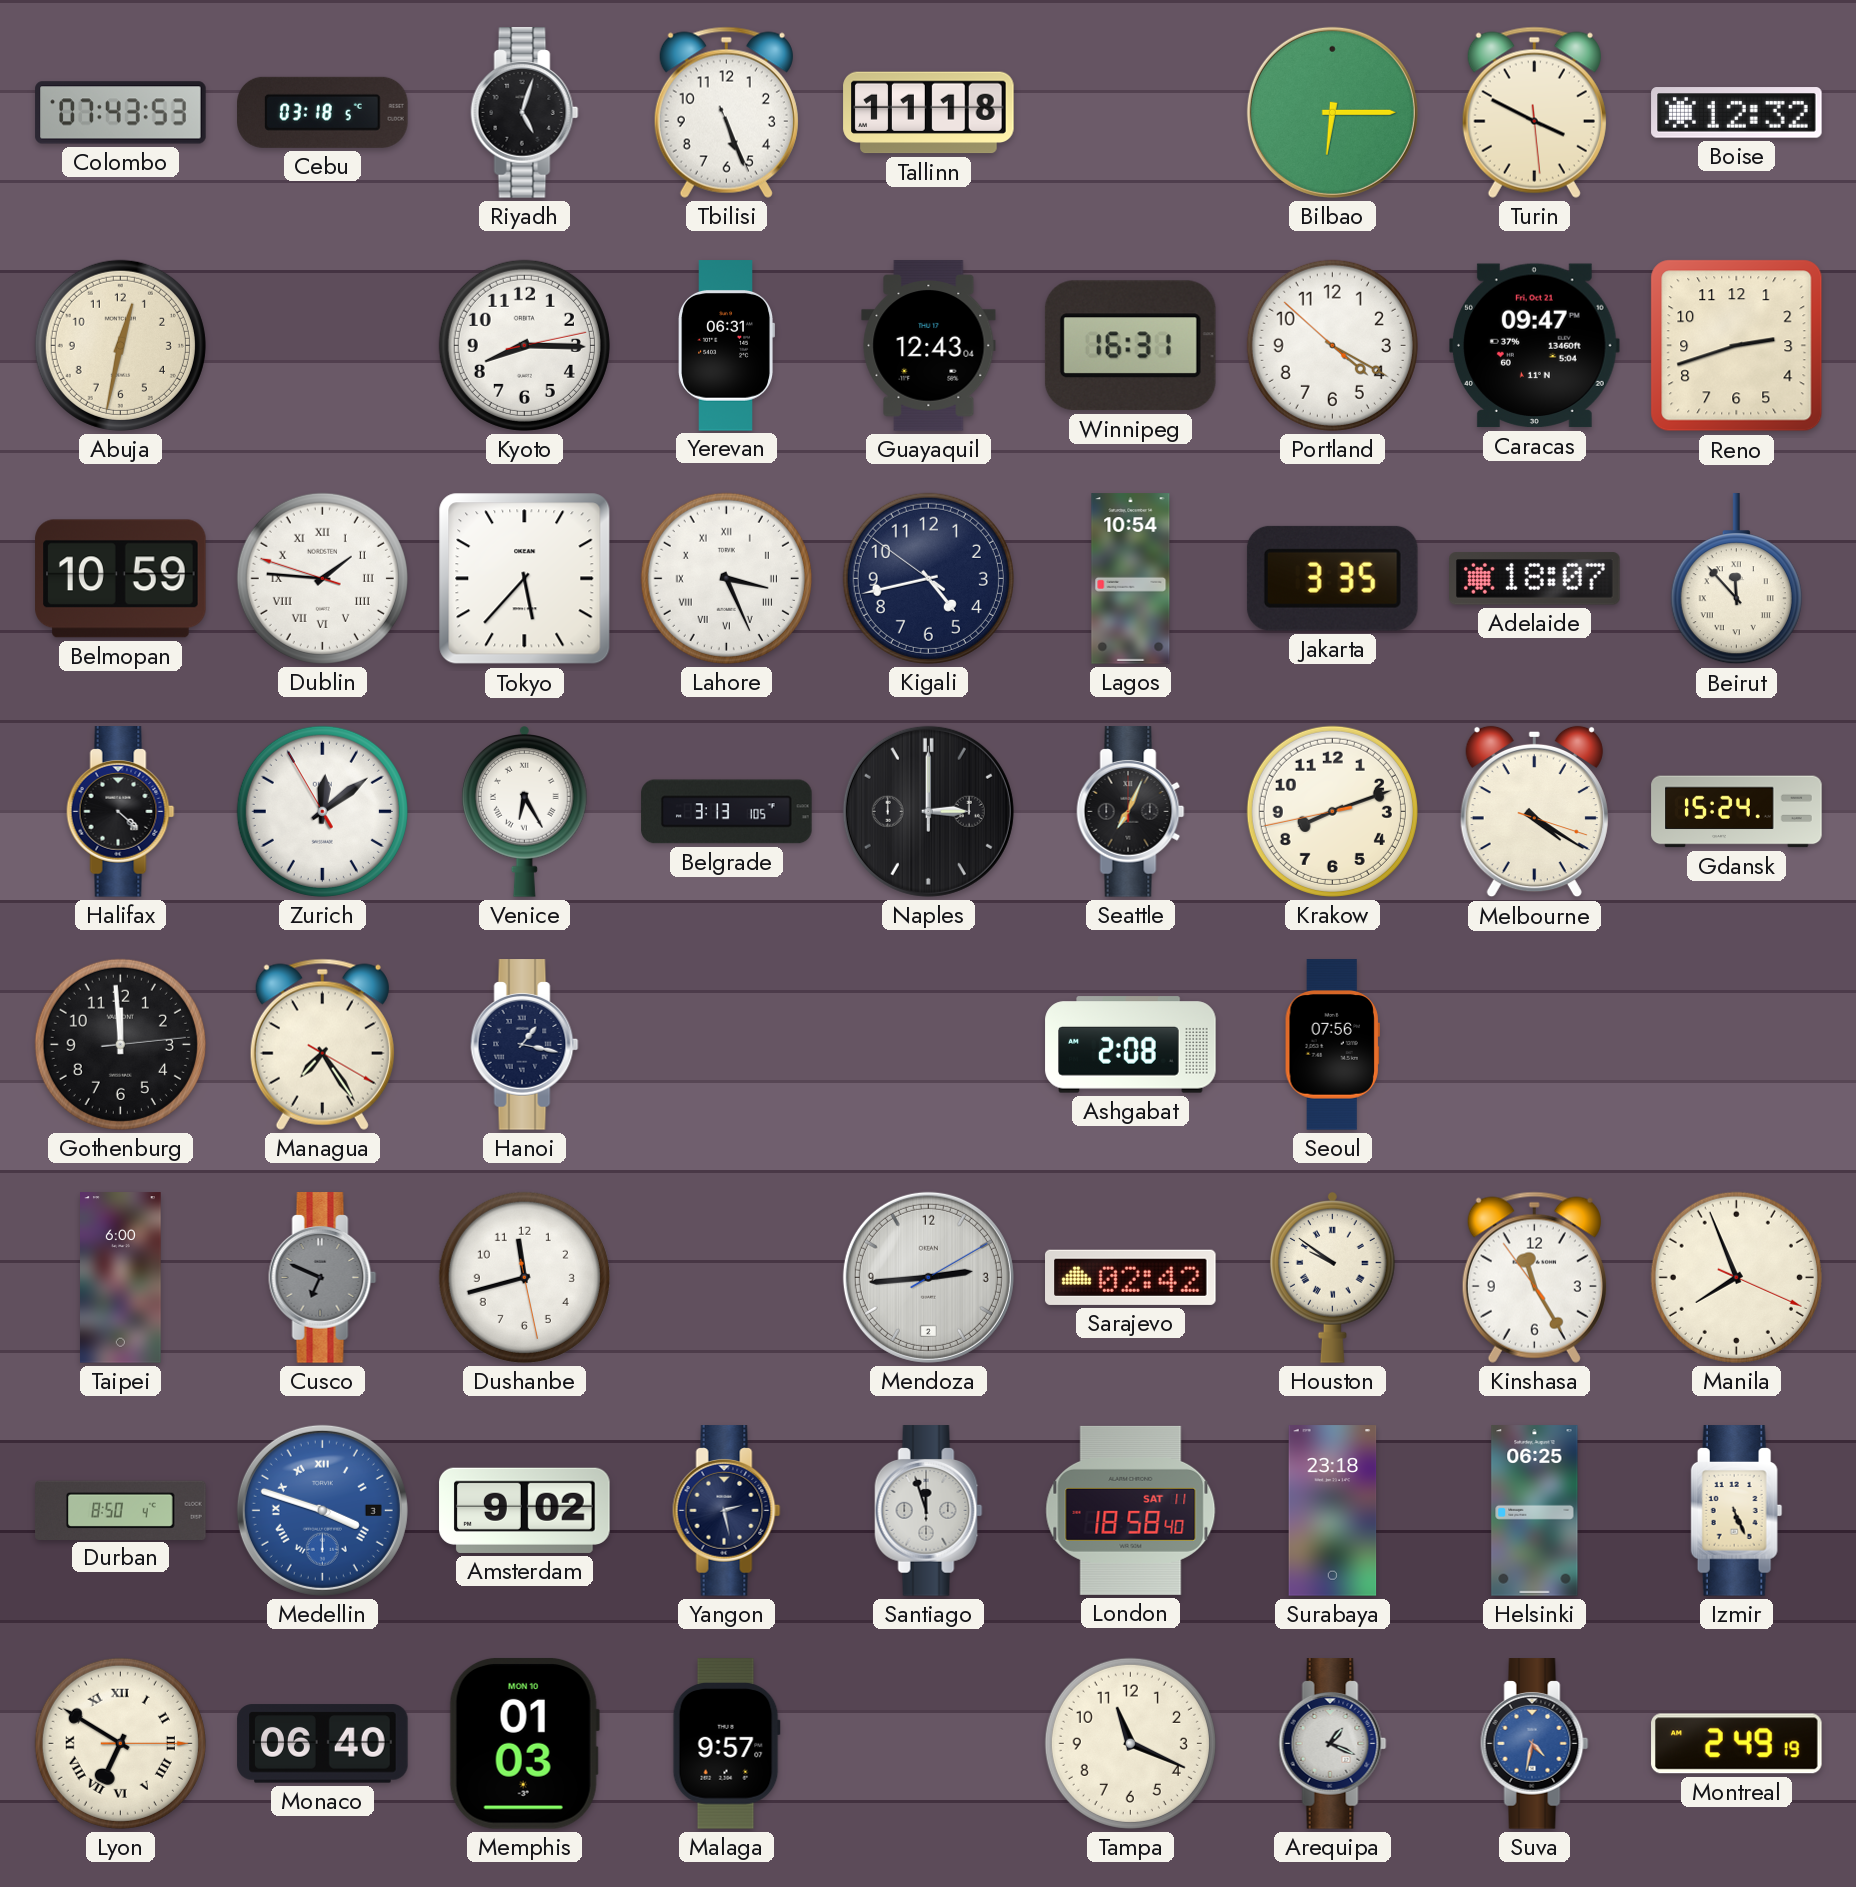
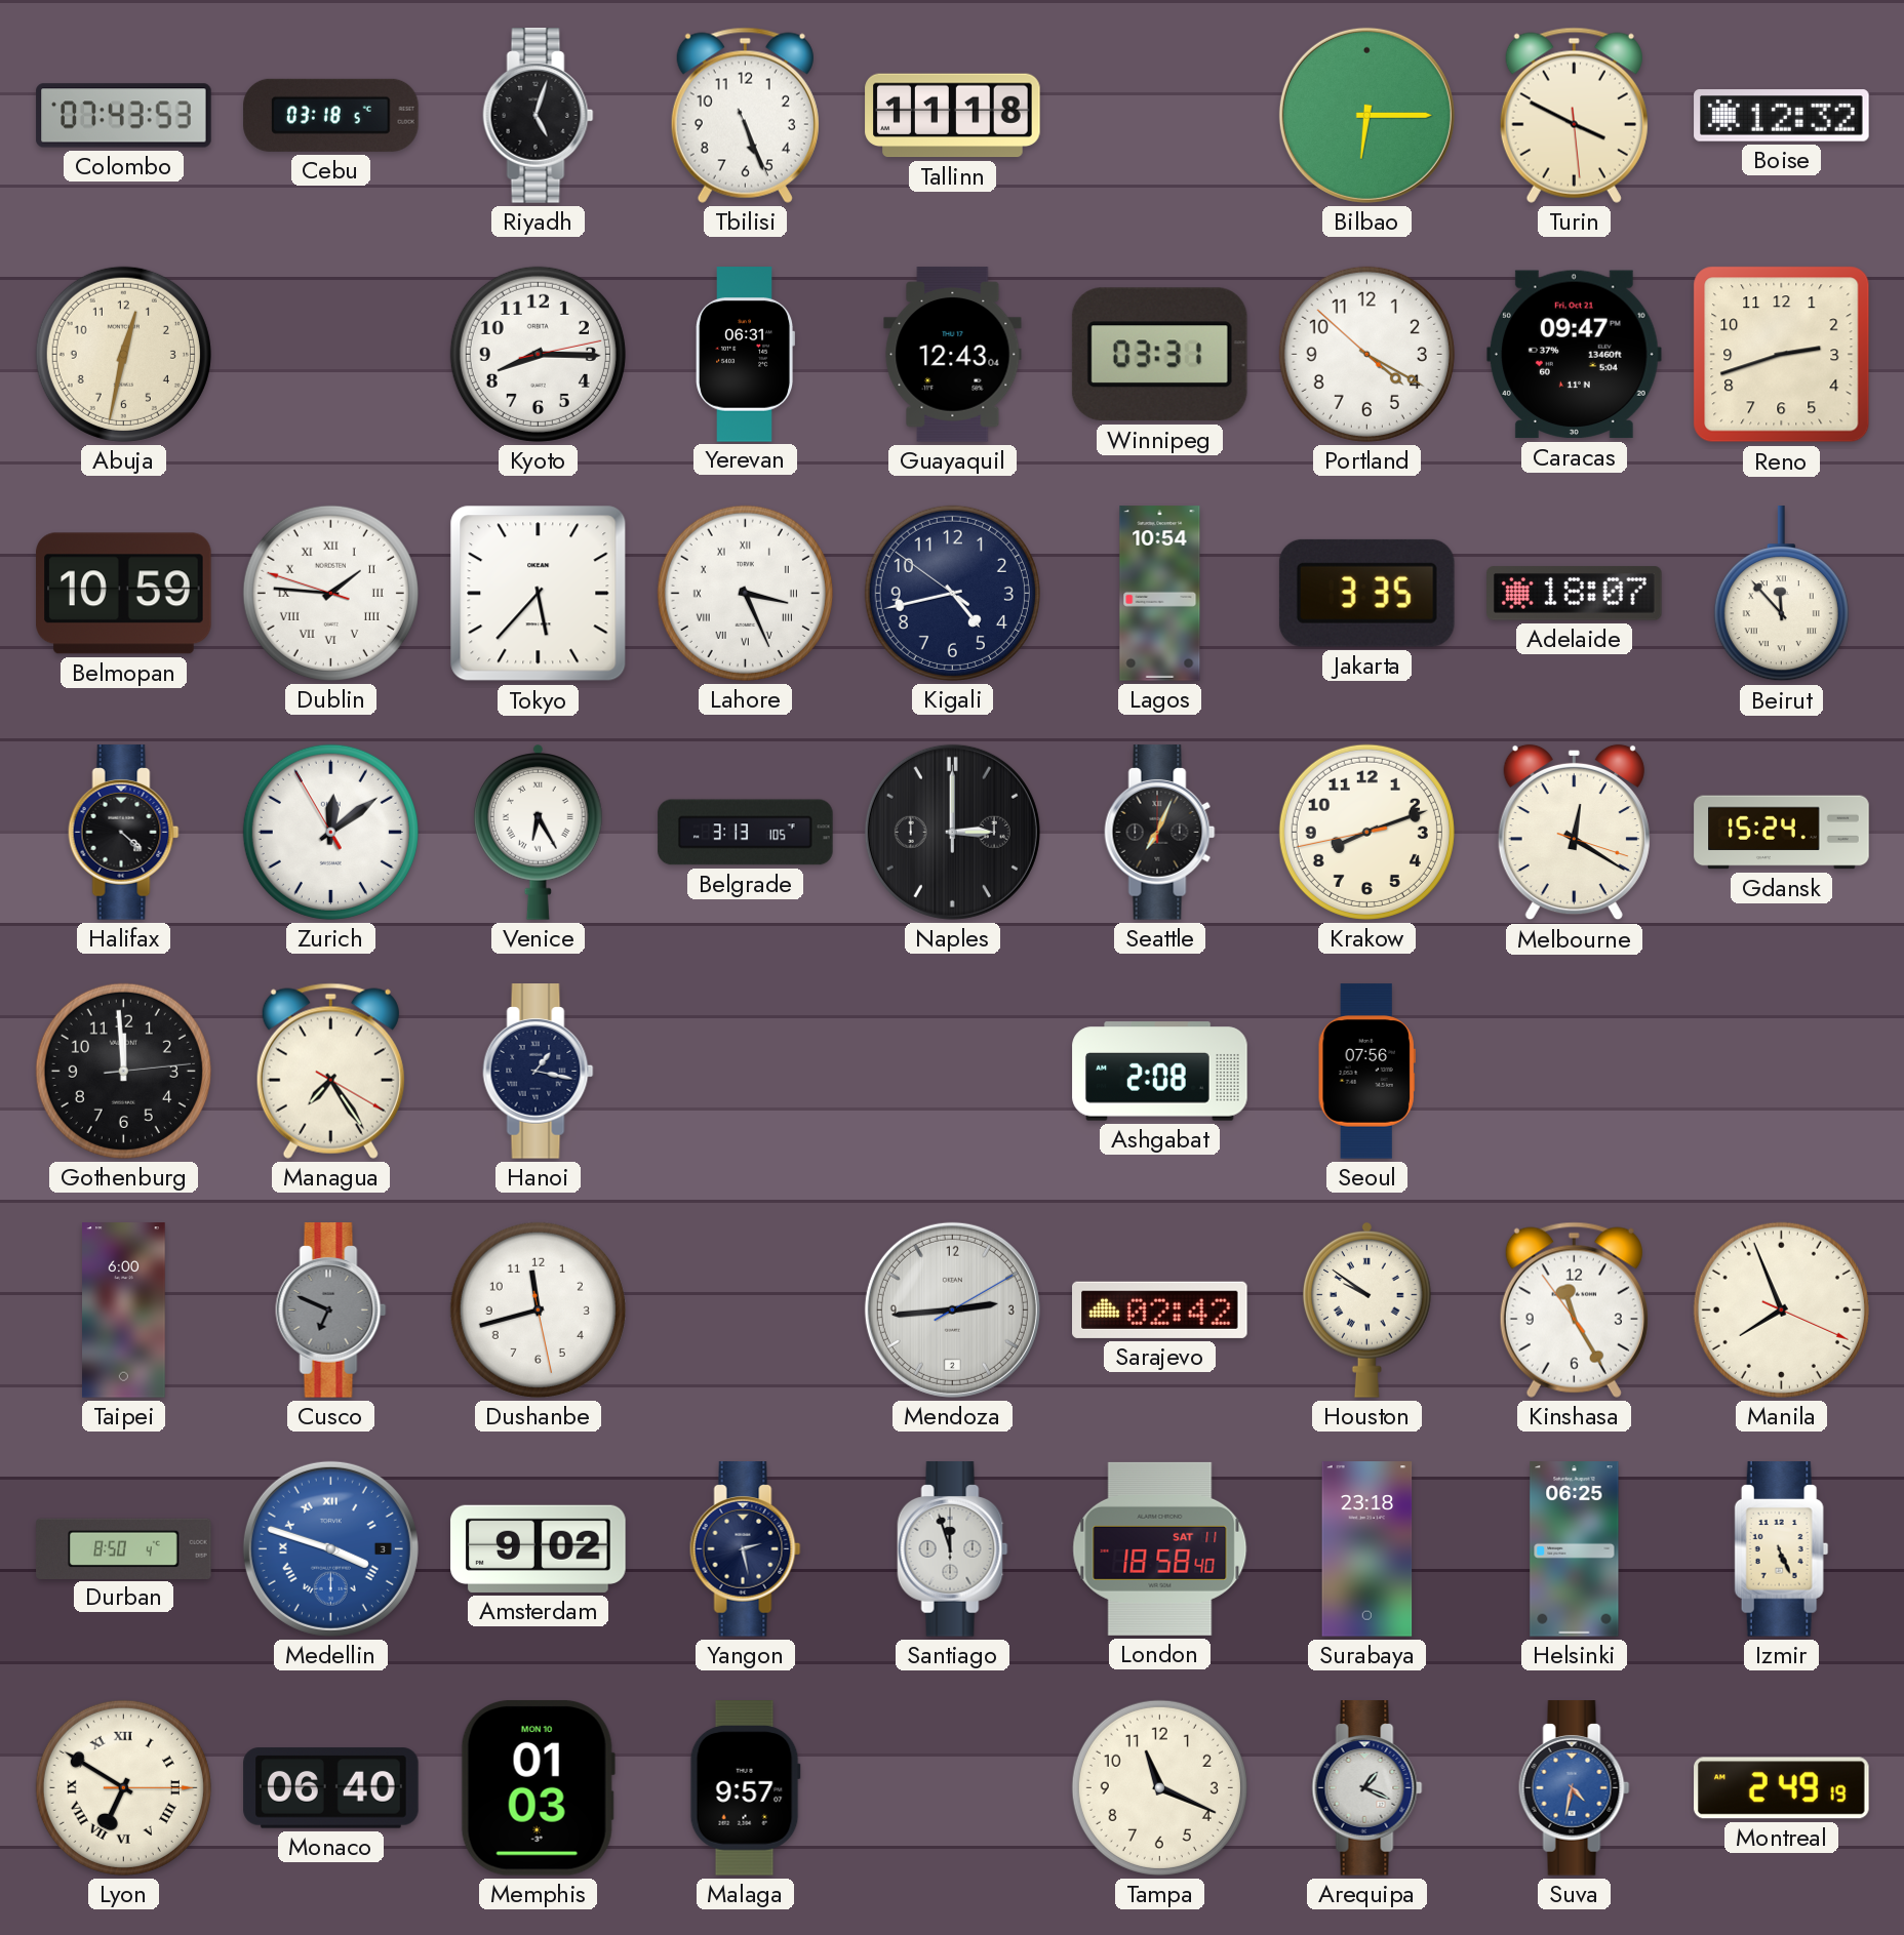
Winnipeg: 16:31 -> 03:31
Melbourne: 4:20 -> 12:20
